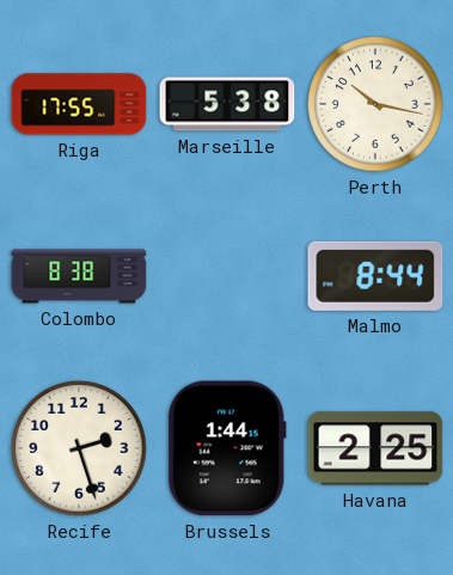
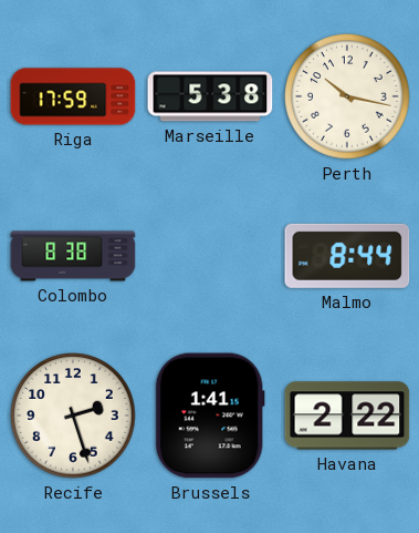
Riga: 17:55 -> 17:59
Brussels: 1:44 -> 1:41
Havana: 2:25 -> 2:22
